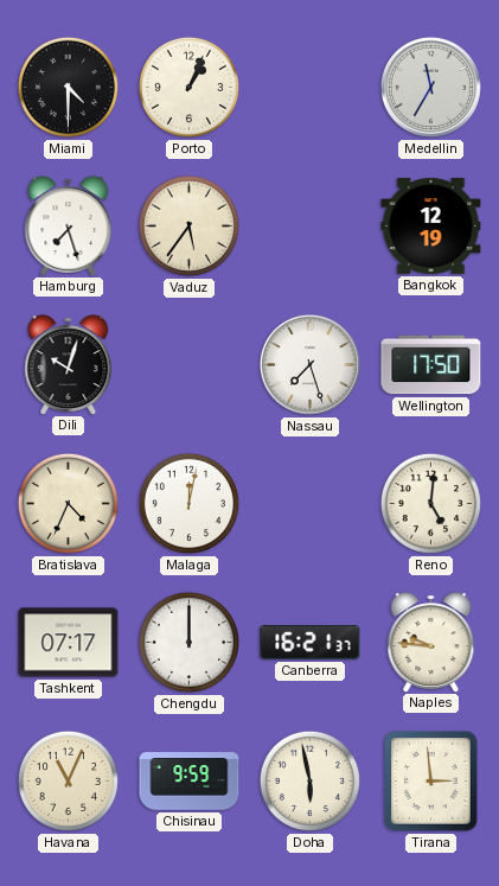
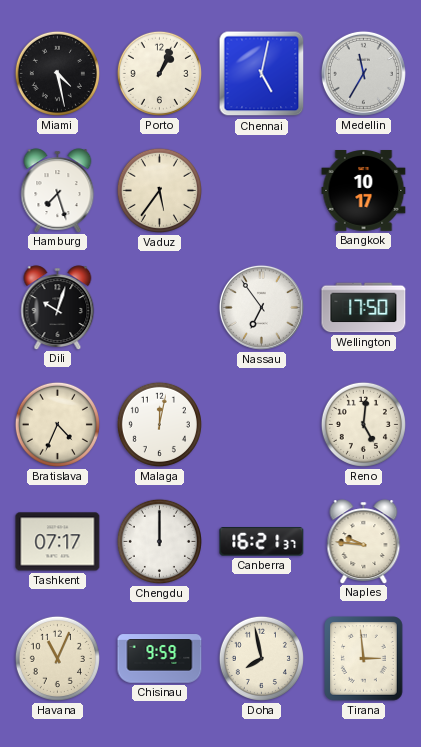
Miami: 4:30 -> 4:28
Chennai: none -> 5:02
Bangkok: 12:19 -> 10:17
Nassau: 7:27 -> 6:54
Doha: 5:58 -> 7:58
